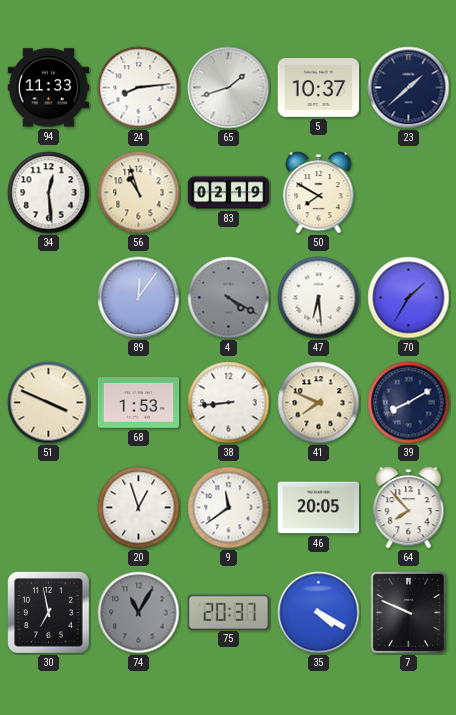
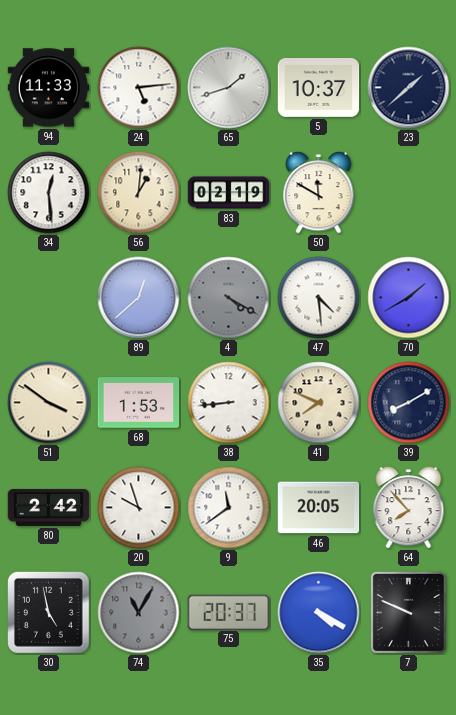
24: 8:14 -> 5:14
56: 10:57 -> 1:01
50: 7:50 -> 11:50
89: 12:06 -> 12:38
47: 6:29 -> 4:29
70: 1:35 -> 1:40
51: 3:49 -> 3:51
80: none -> 2:42
20: 12:57 -> 9:57
30: 6:58 -> 4:58
